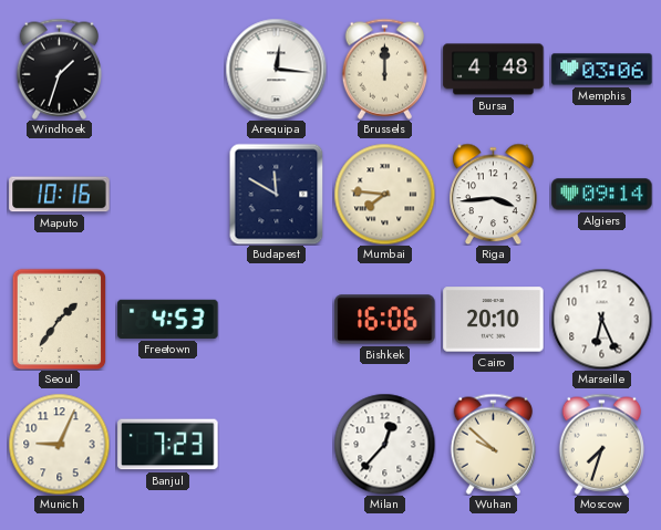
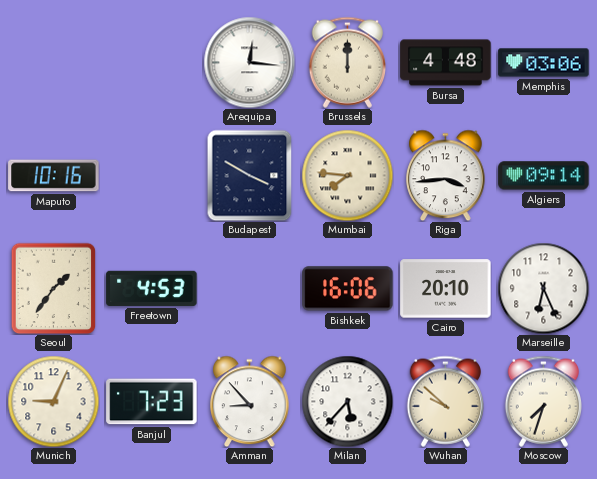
Windhoek: 1:33 -> none
Budapest: 11:50 -> 3:50
Amman: none -> 8:53
Milan: 12:37 -> 5:37
